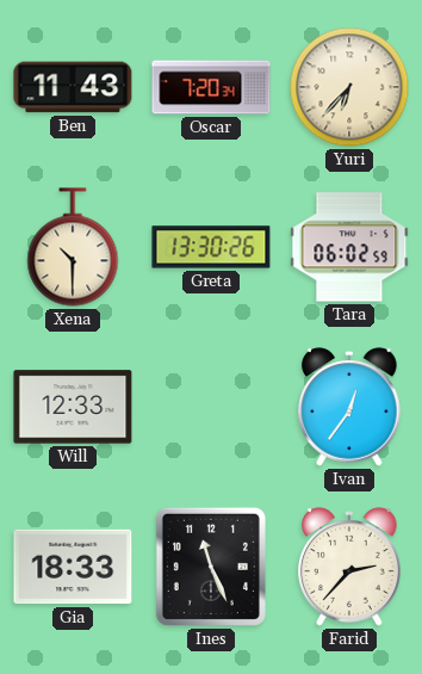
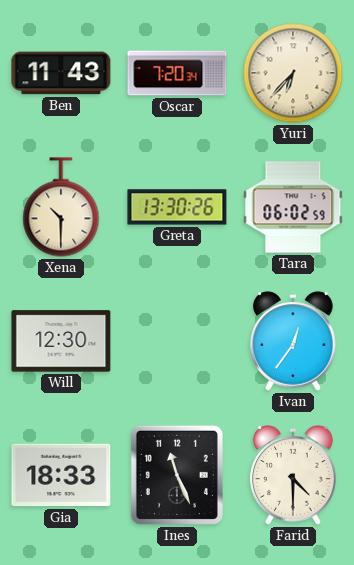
Will: 12:33 -> 12:30
Farid: 2:37 -> 4:30
